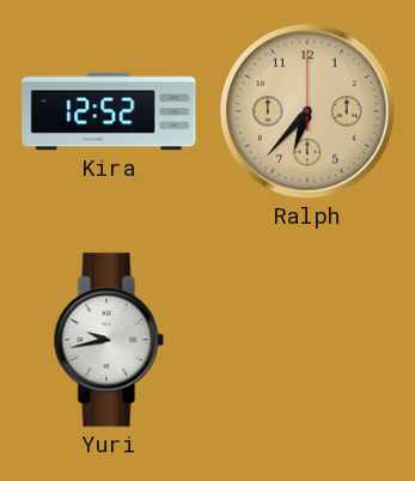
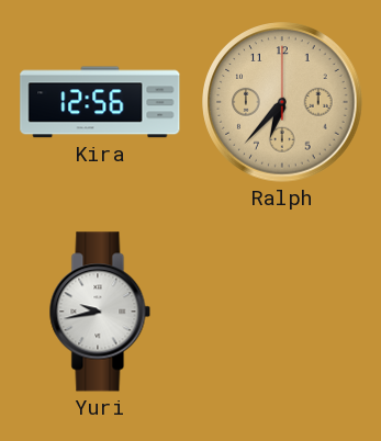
Kira: 12:52 -> 12:56
